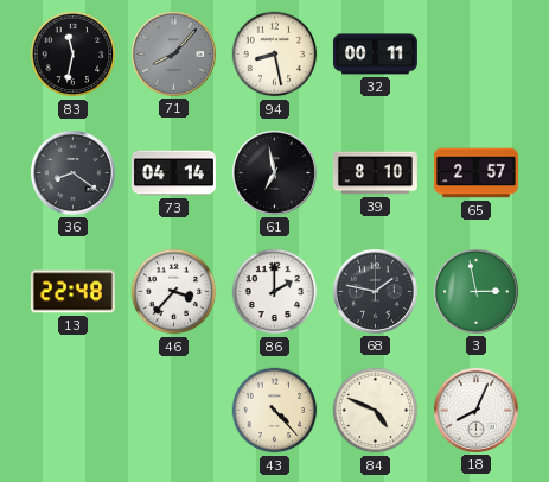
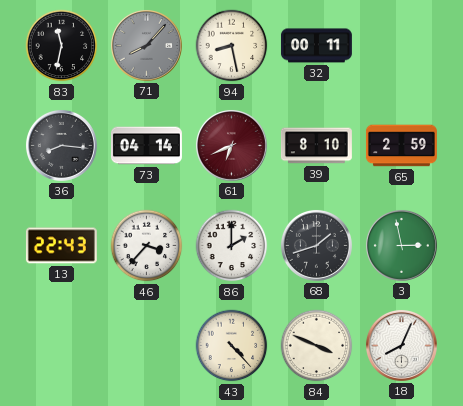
36: 8:21 -> 8:16
61: 6:58 -> 6:41
61 dial: black -> burgundy
65: 2:57 -> 2:59
13: 22:48 -> 22:43
68: 1:47 -> 1:42
84: 4:49 -> 3:49
